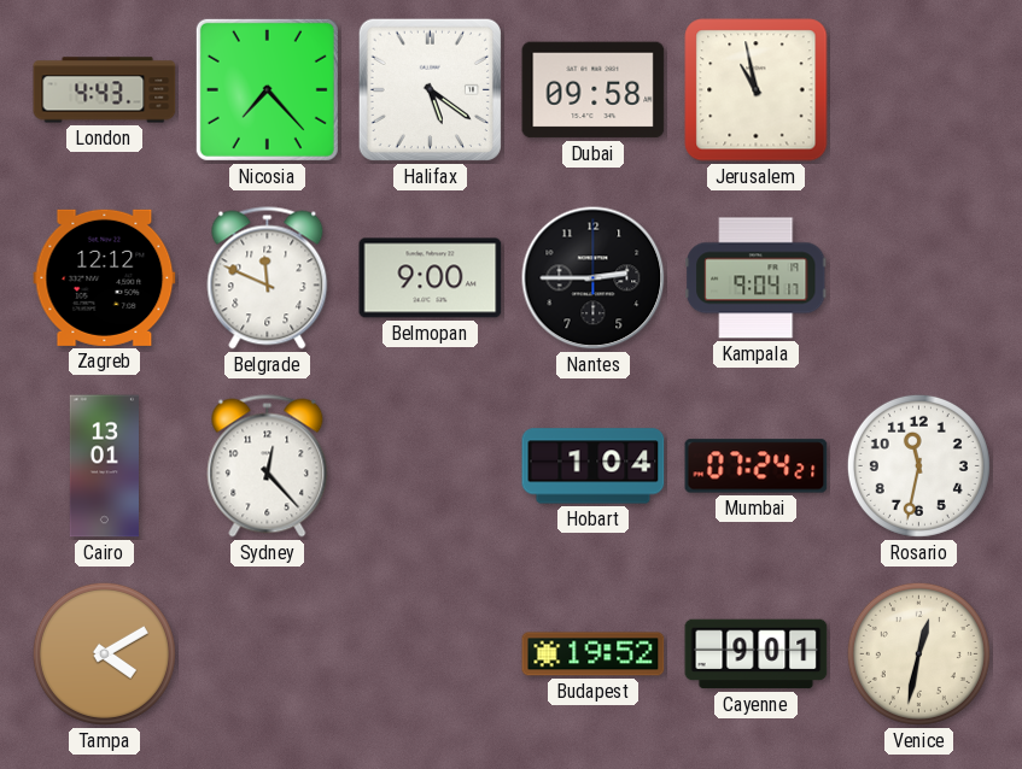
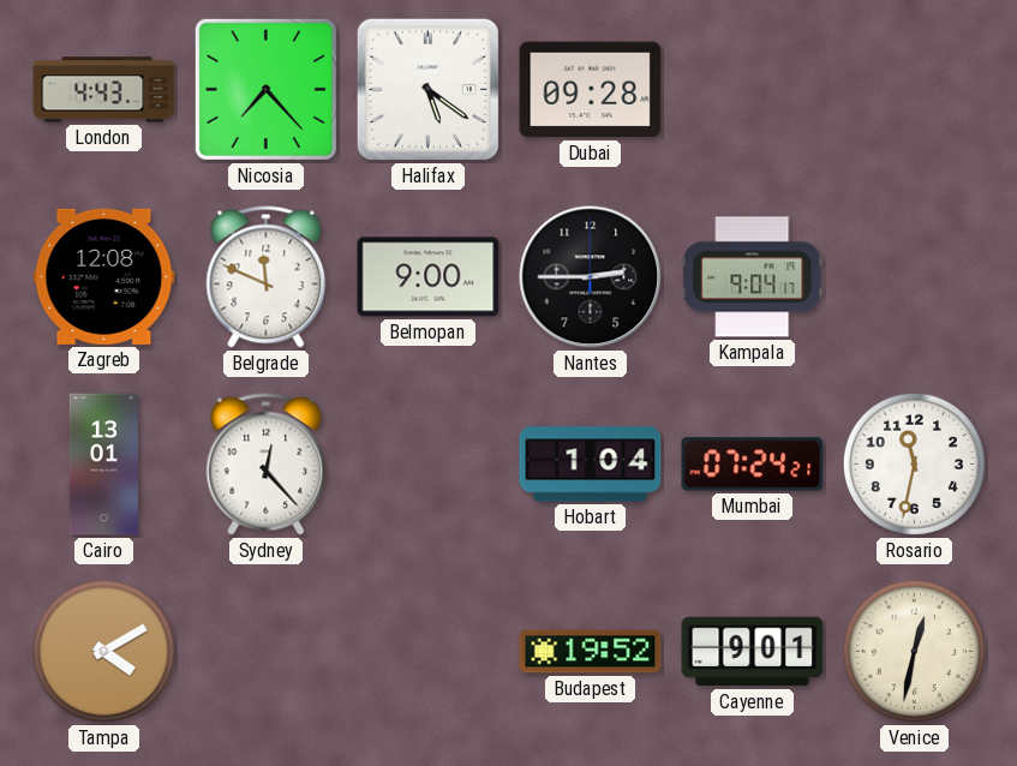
Dubai: 09:58 -> 09:28
Jerusalem: 10:58 -> none
Zagreb: 12:12 -> 12:08
